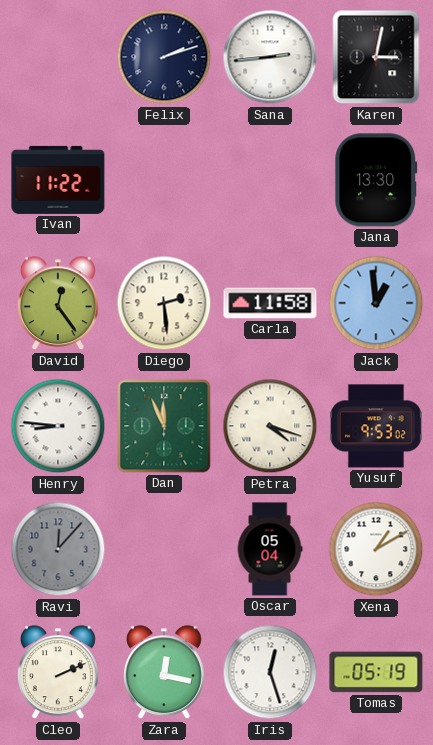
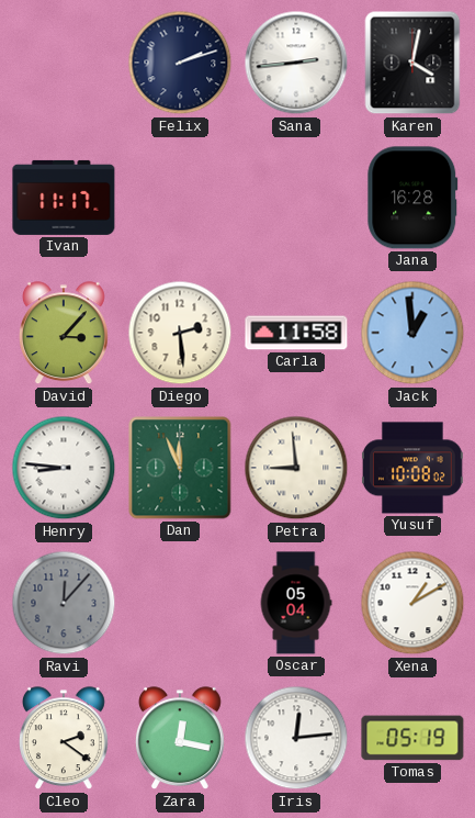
Karen: 3:02 -> 4:02
Ivan: 11:22 -> 11:17
Jana: 13:30 -> 16:28
David: 12:24 -> 3:07
Petra: 4:18 -> 8:59
Yusuf: 9:53 -> 10:08
Cleo: 2:11 -> 2:21
Iris: 12:27 -> 12:14
